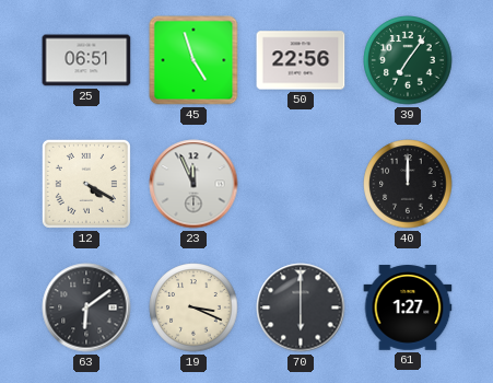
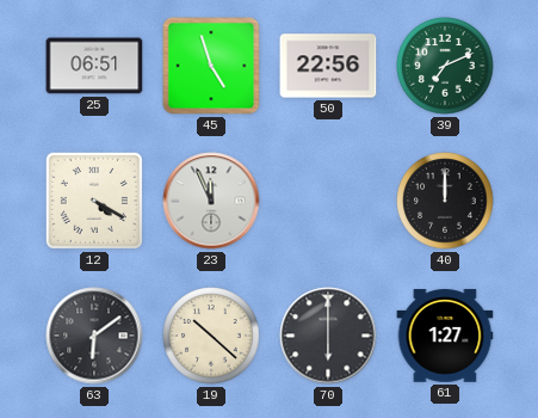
39: 7:06 -> 7:11
19: 3:19 -> 10:22
